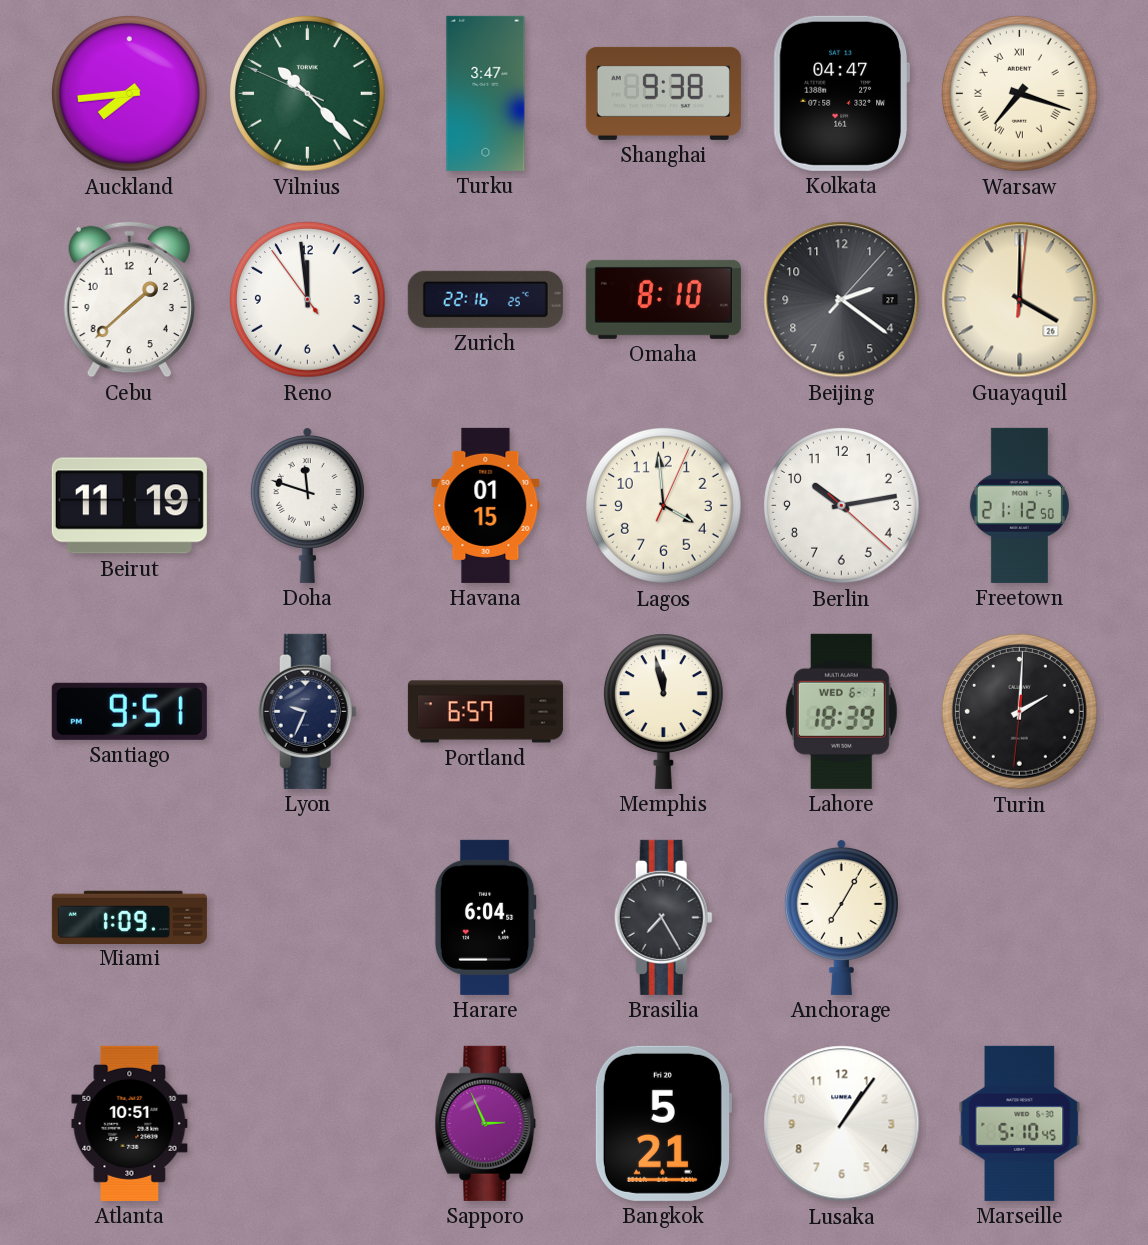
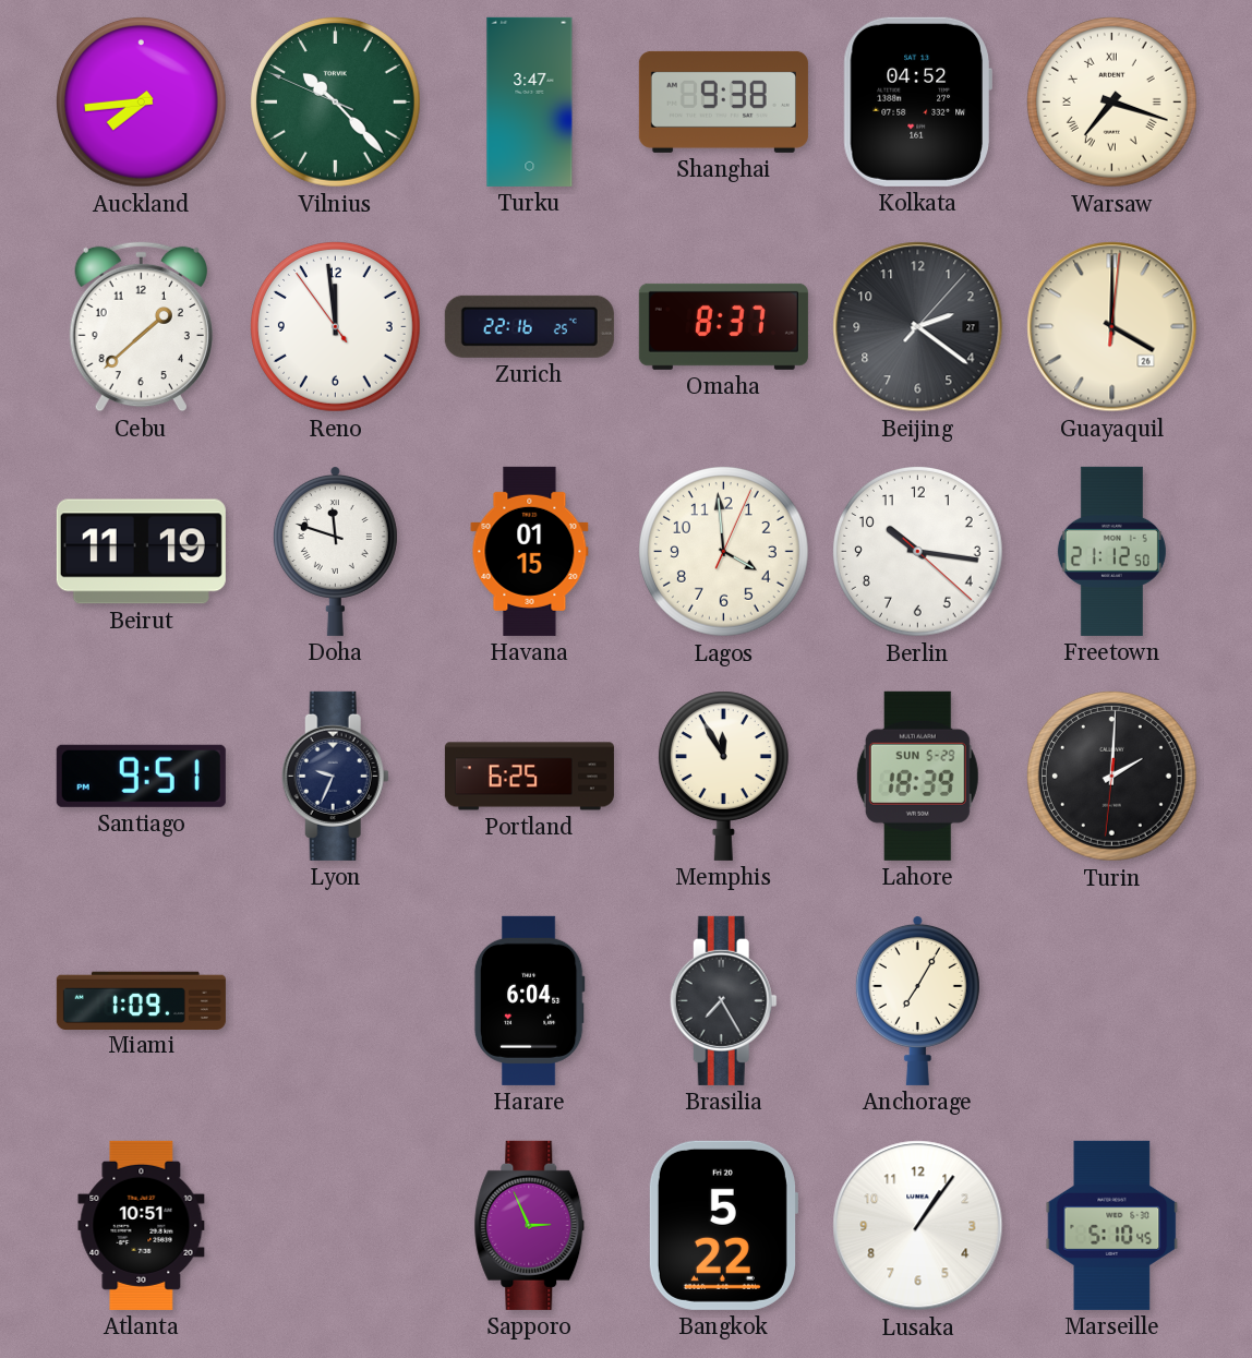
Kolkata: 04:47 -> 04:52
Omaha: 8:10 -> 8:37
Berlin: 10:13 -> 10:16
Portland: 6:57 -> 6:25
Memphis: 11:58 -> 11:55
Lahore date: WED 6-1 -> SUN 5-29
Bangkok: 5:21 -> 5:22
